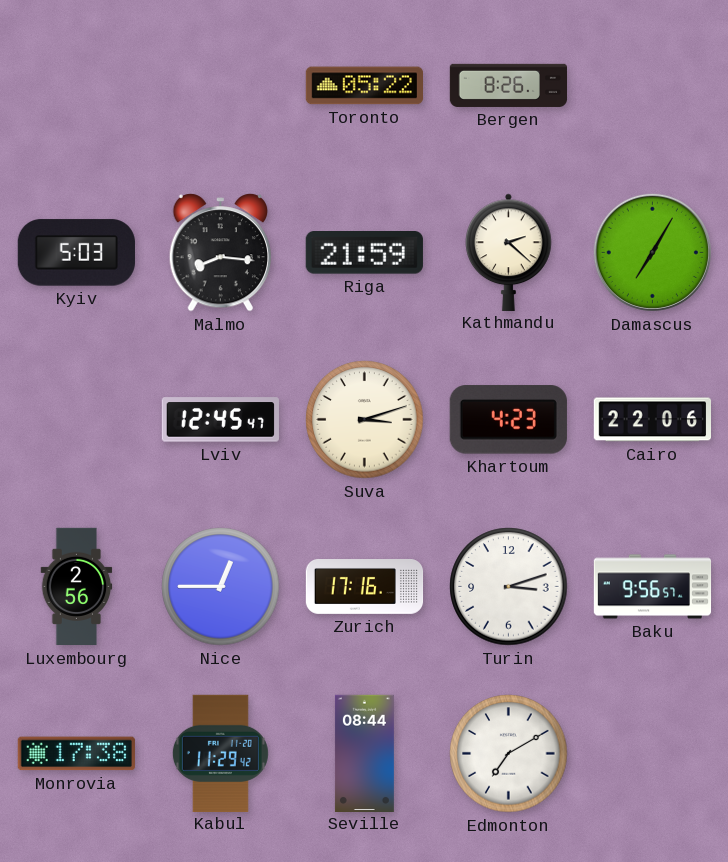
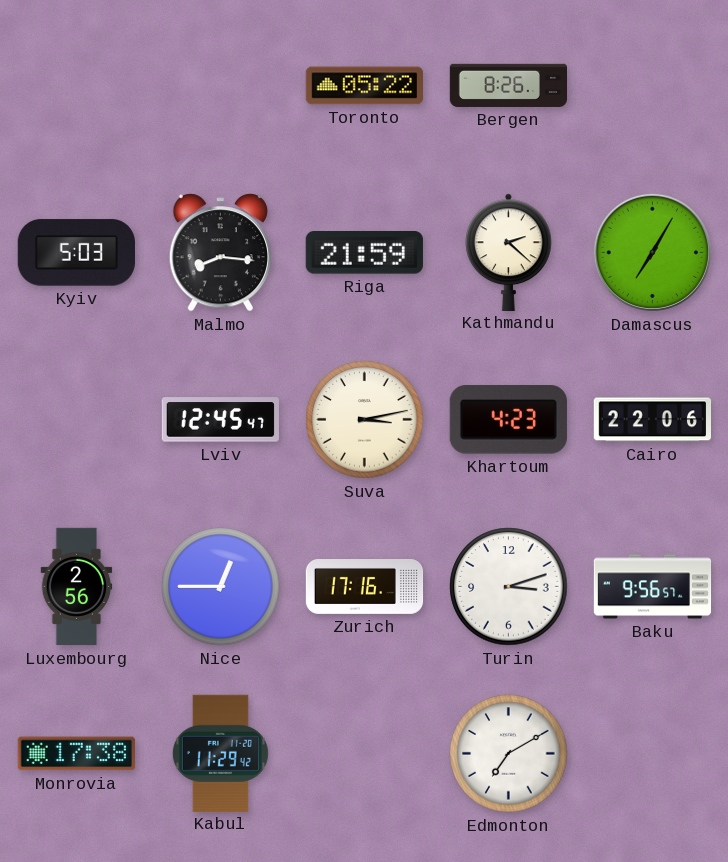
Suva: 3:12 -> 3:13
Seville: 08:44 -> none
